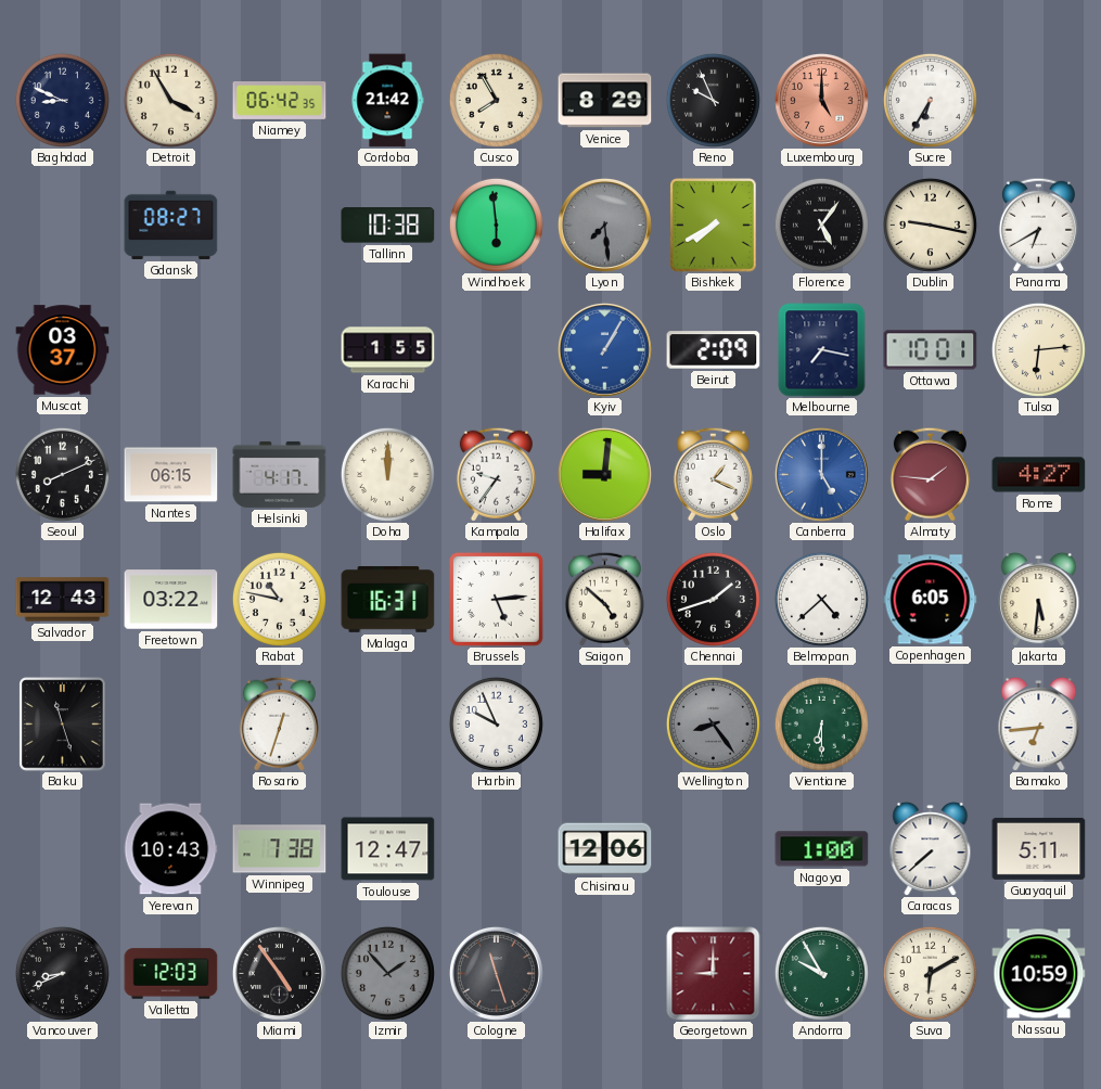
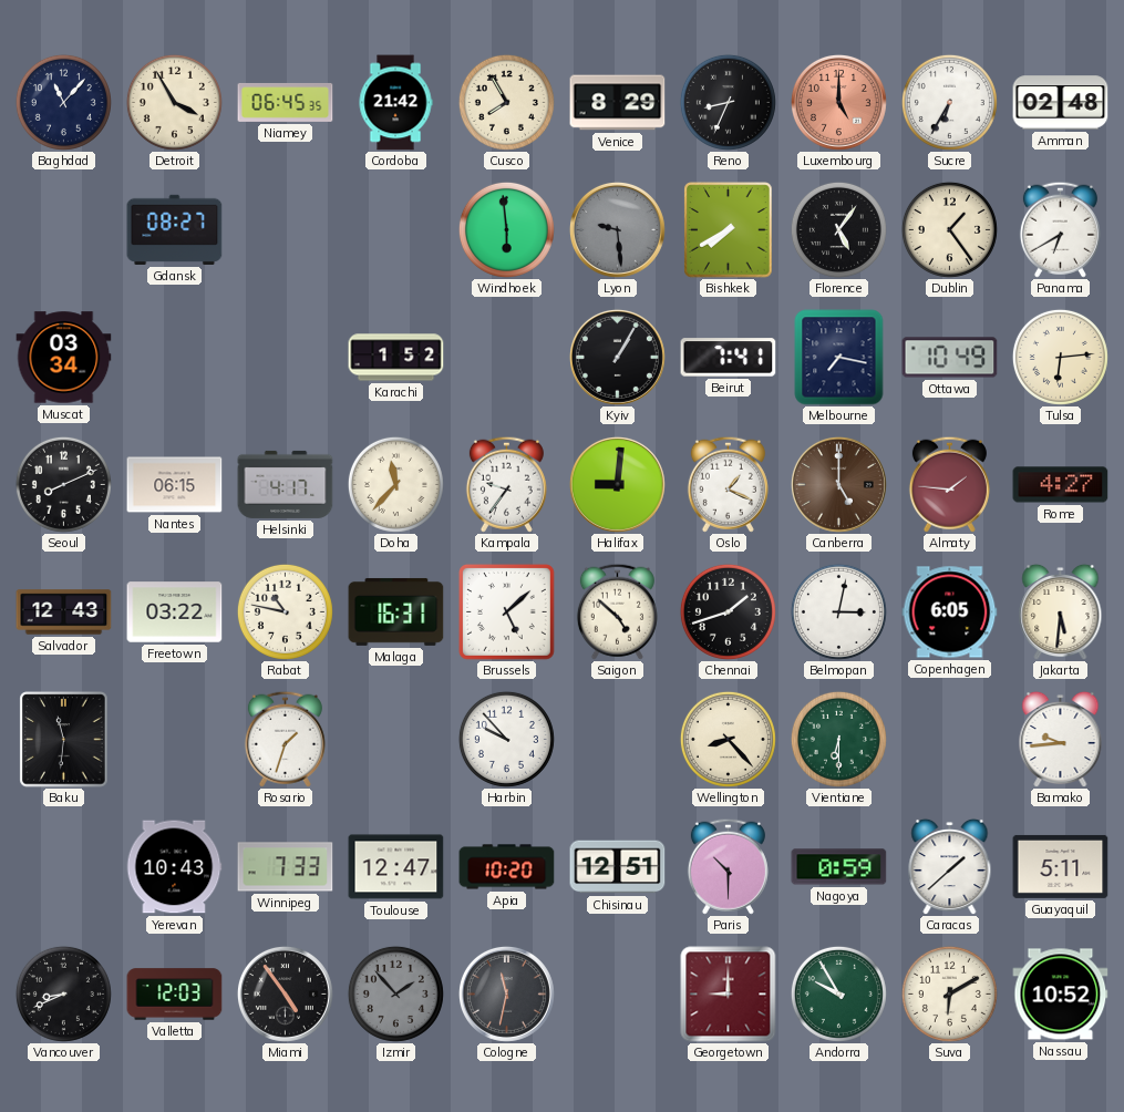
Baghdad: 8:49 -> 11:07
Niamey: 06:42 -> 06:45
Reno: 9:56 -> 8:34
Amman: none -> 02:48
Tallinn: 10:38 -> none
Lyon: 7:29 -> 9:29
Dublin: 9:17 -> 1:24
Muscat: 03:37 -> 03:34
Karachi: 1:55 -> 1:52
Kyiv dial: blue -> black
Beirut: 2:09 -> 7:41
Ottawa: 10:01 -> 10:49
Doha: 12:00 -> 11:37
Canberra dial: blue -> brown
Brussels: 5:14 -> 5:08
Belmopan: 4:38 -> 3:02
Baku: 11:27 -> 11:31
Rosario: 12:33 -> 1:33
Harbin: 9:56 -> 9:53
Wellington: 8:24 -> 8:23
Wellington dial: grey -> cream
Bamako: 6:44 -> 9:44
Winnipeg: 7:38 -> 7:33
Apia: none -> 10:20
Chisinau: 12:06 -> 12:51
Paris: none -> 10:30
Nagoya: 1:00 -> 0:59
Caracas: 7:38 -> 1:38
Cologne: 11:27 -> 11:32
Nassau: 10:59 -> 10:52
